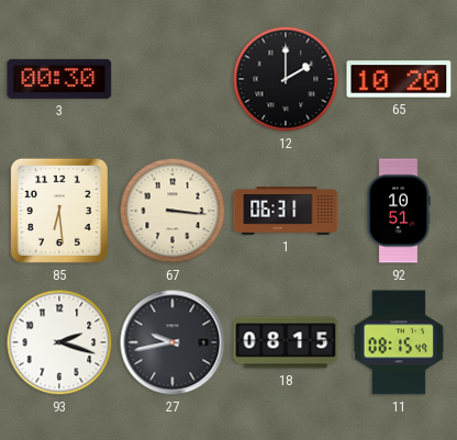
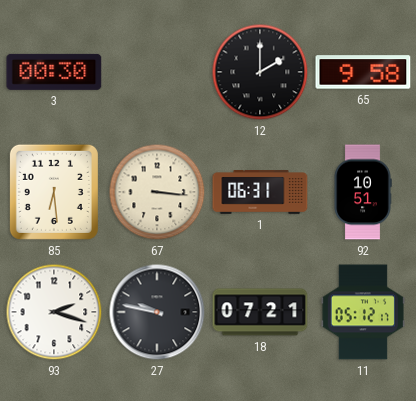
65: 10:20 -> 9:58
27: 9:43 -> 9:47
18: 08:15 -> 07:21
11: 08:15 -> 05:12
